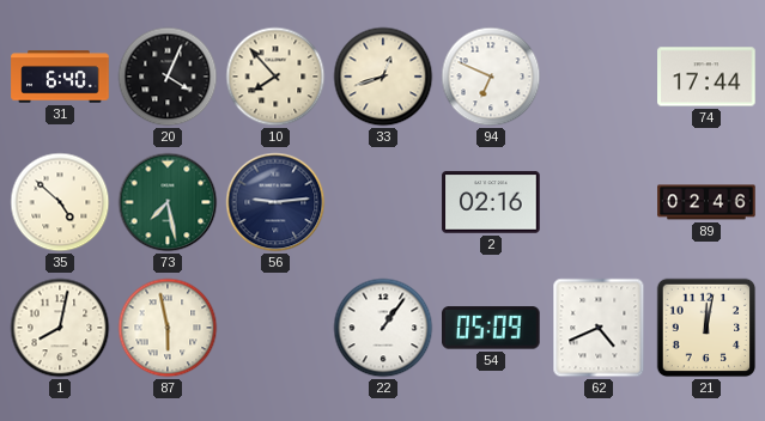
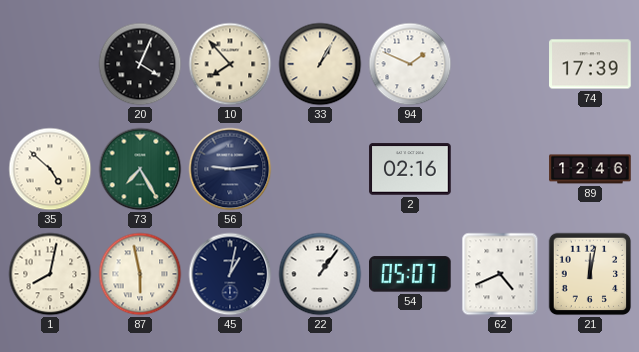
31: 6:40 -> none
33: 12:42 -> 1:05
94: 6:49 -> 1:49
74: 17:44 -> 17:39
73: 7:28 -> 7:25
89: 02:46 -> 12:46
45: none -> 1:02
54: 05:09 -> 05:07
